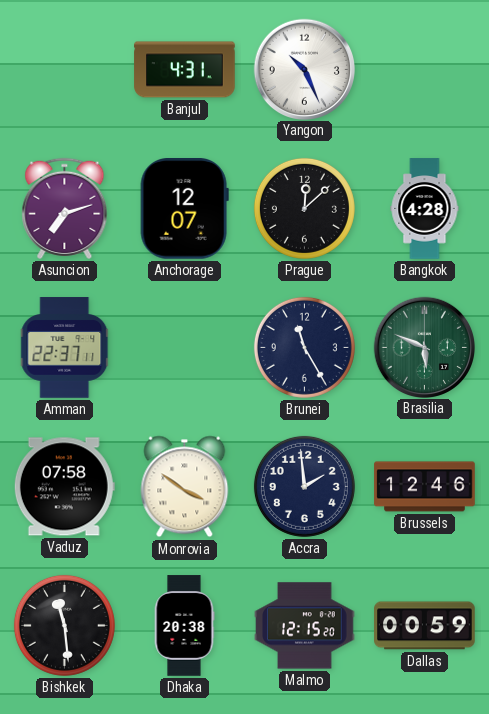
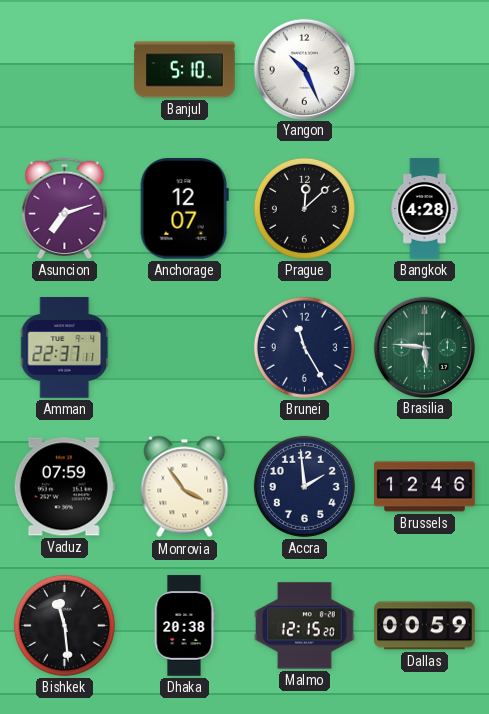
Banjul: 4:31 -> 5:10
Brasilia: 5:49 -> 5:46
Vaduz: 07:58 -> 07:59
Monrovia: 3:51 -> 3:54
